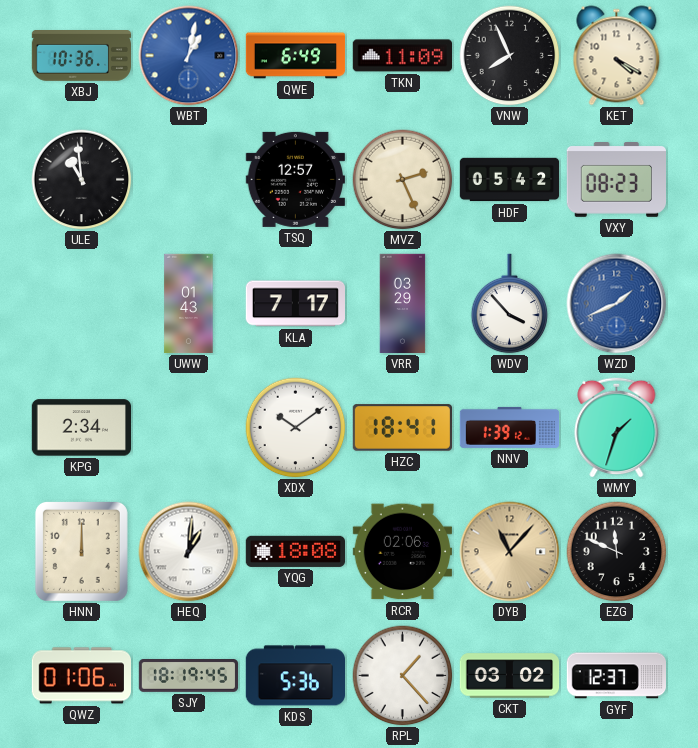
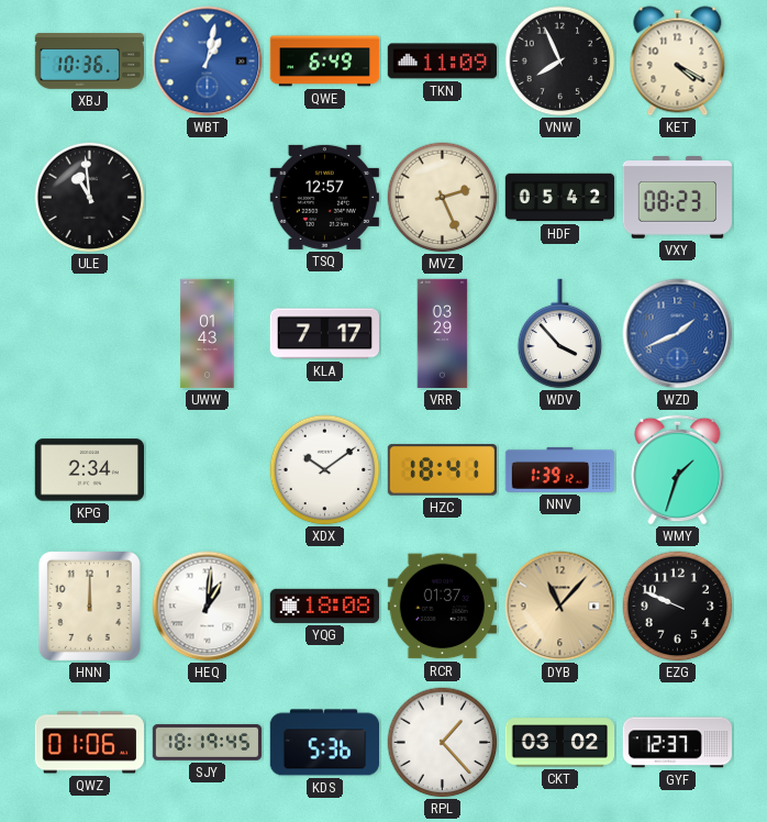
RCR: 02:06 -> 01:37
EZG: 11:49 -> 9:49
